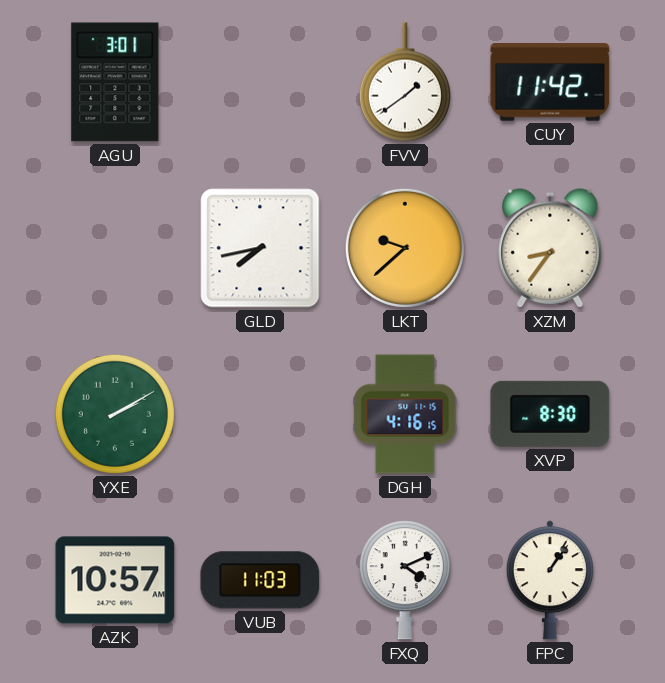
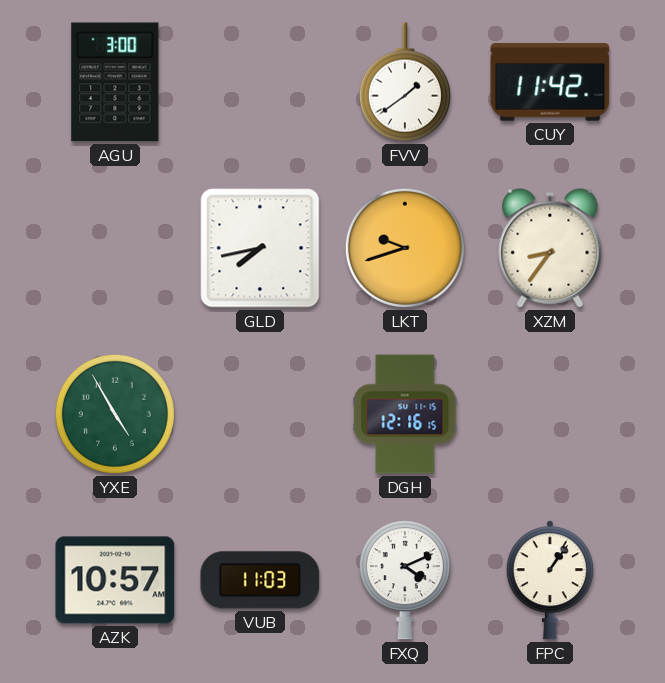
AGU: 3:01 -> 3:00
LKT: 9:38 -> 9:42
YXE: 2:10 -> 4:55
DGH: 4:16 -> 12:16
XVP: 8:30 -> none
